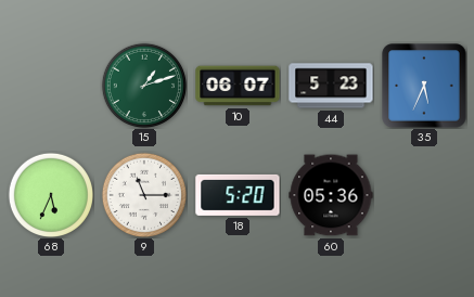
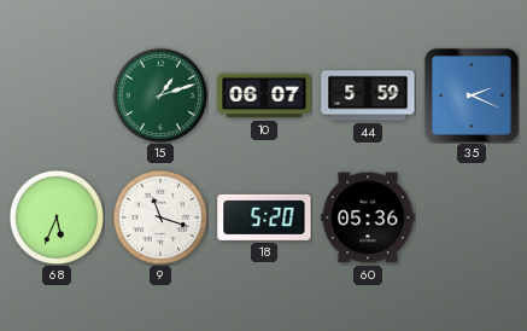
44: 5:23 -> 5:59
35: 5:34 -> 2:19
9: 11:15 -> 11:18
